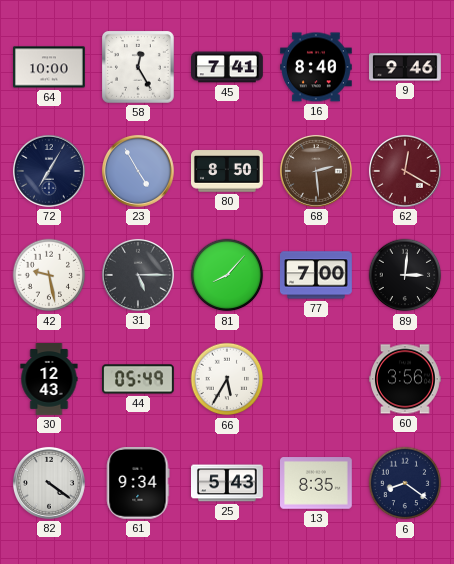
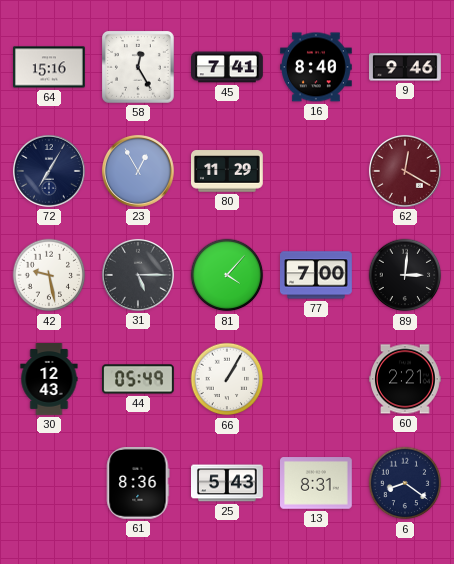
64: 10:00 -> 15:16
23: 4:55 -> 12:55
80: 8:50 -> 11:29
68: 2:29 -> none
81: 8:07 -> 4:07
66: 5:35 -> 1:05
60: 3:56 -> 2:21
82: 4:21 -> none
61: 9:34 -> 8:36
13: 8:35 -> 8:31
